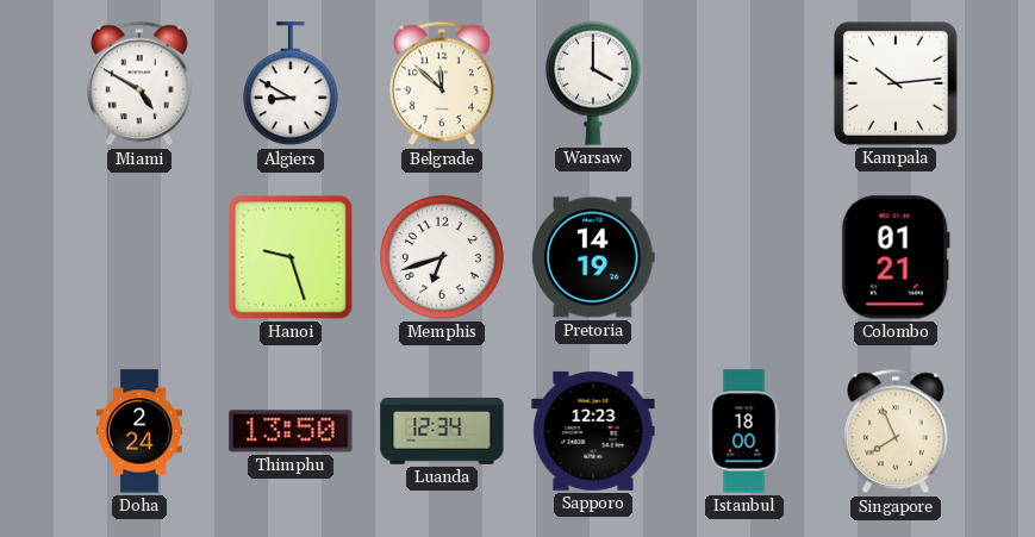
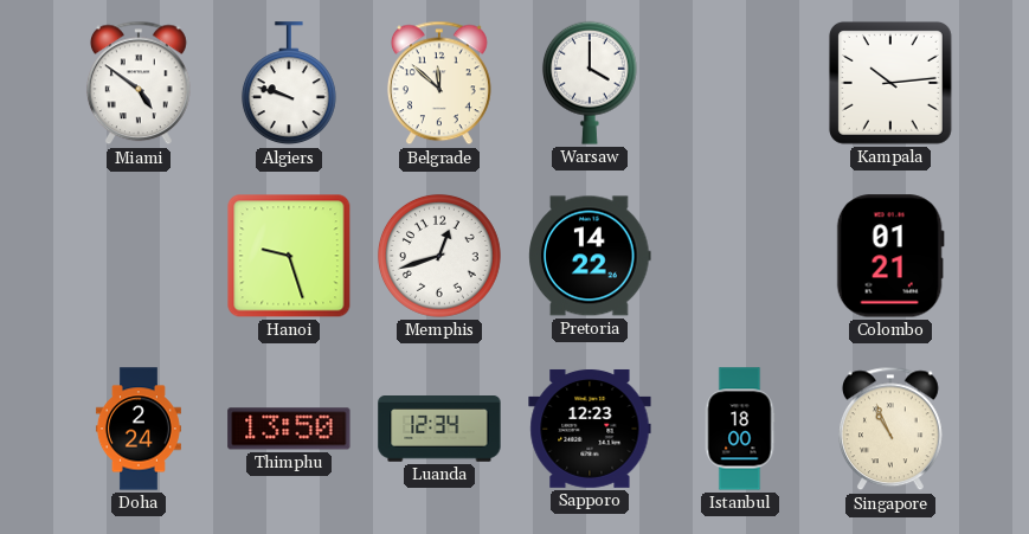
Miami: 4:50 -> 4:51
Algiers: 8:50 -> 9:48
Memphis: 6:42 -> 12:42
Pretoria: 14:19 -> 14:22
Singapore: 7:56 -> 10:56
